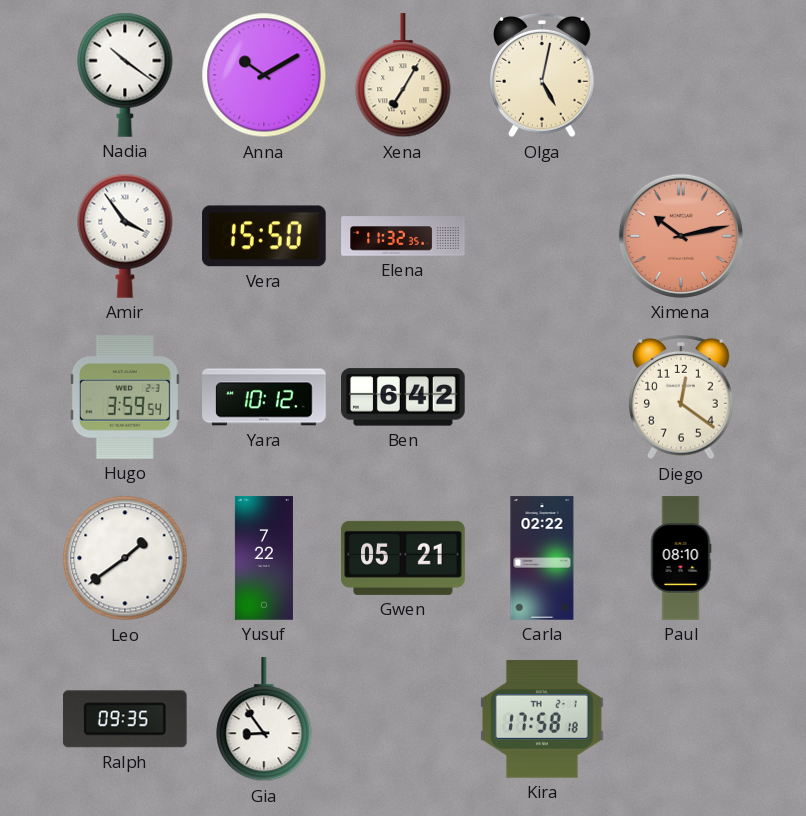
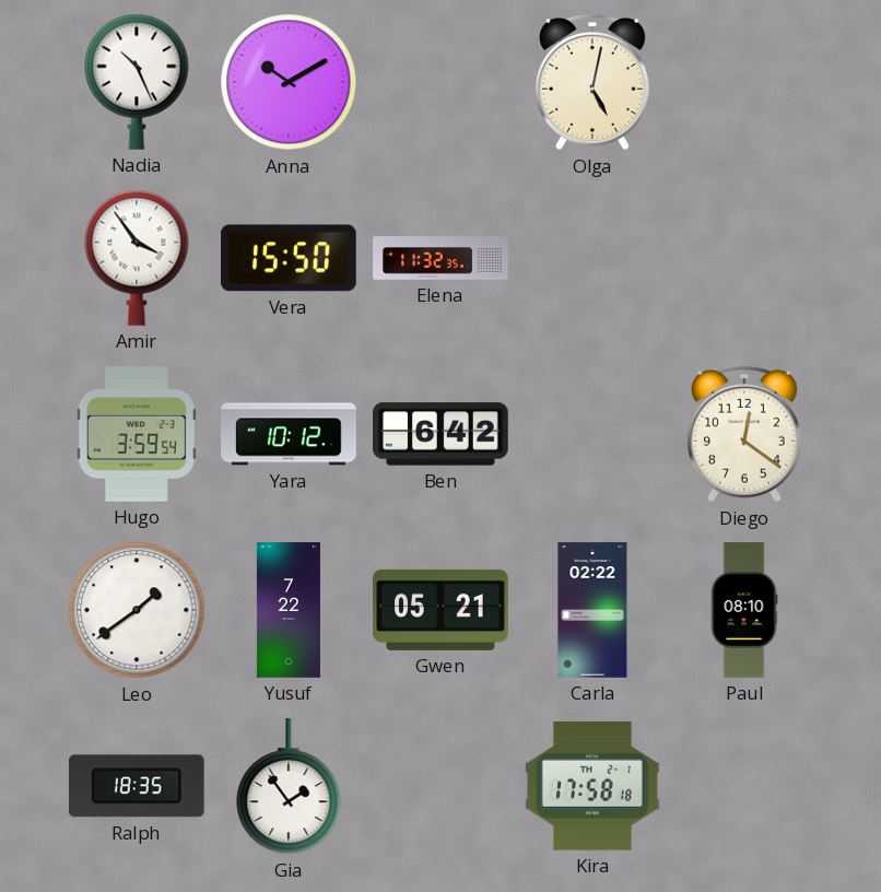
Nadia: 10:21 -> 10:26
Xena: 7:05 -> none
Ximena: 10:13 -> none
Ralph: 09:35 -> 18:35
Gia: 8:54 -> 1:54
